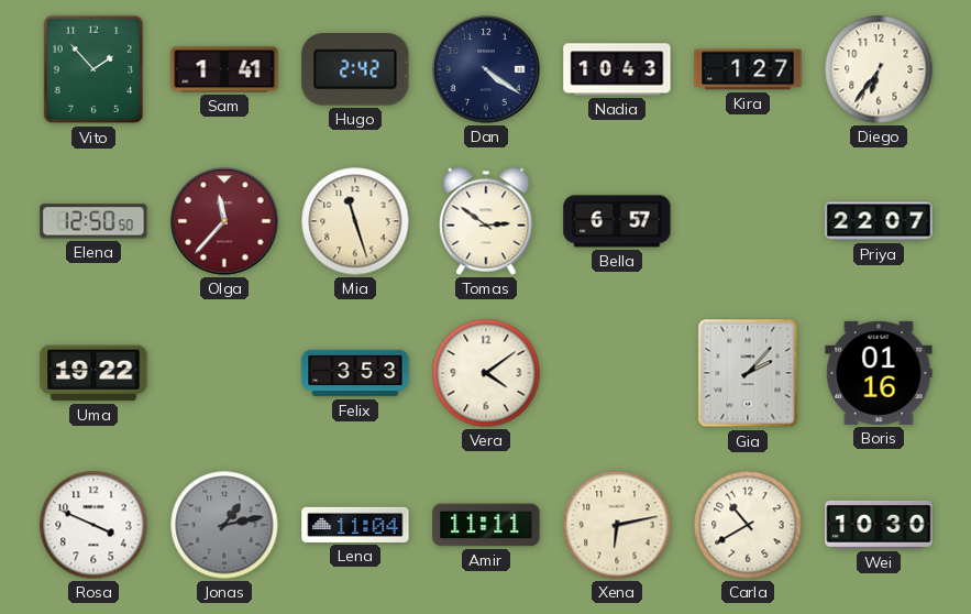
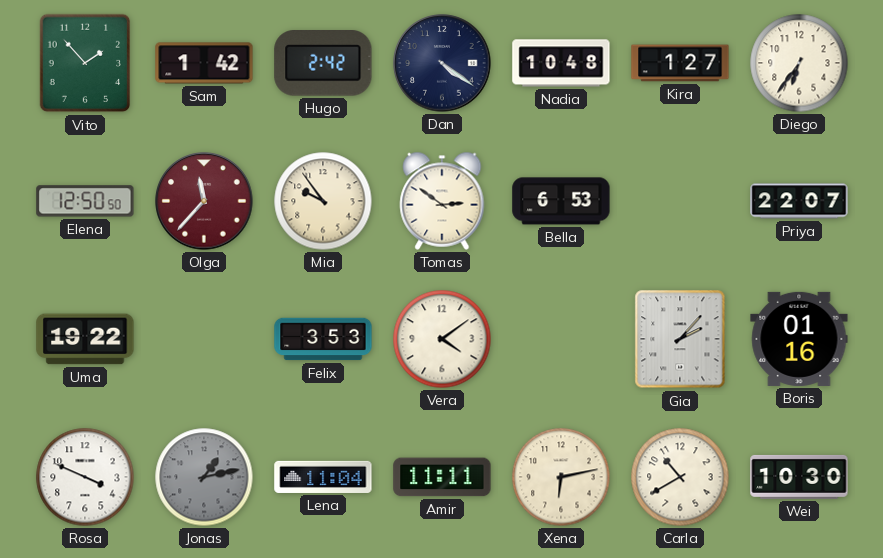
Sam: 1:41 -> 1:42
Nadia: 10:43 -> 10:48
Mia: 11:27 -> 9:54
Bella: 6:57 -> 6:53
